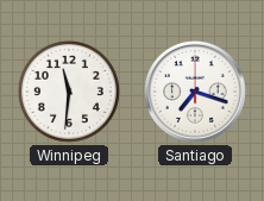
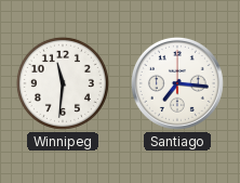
Santiago: 7:18 -> 7:16
